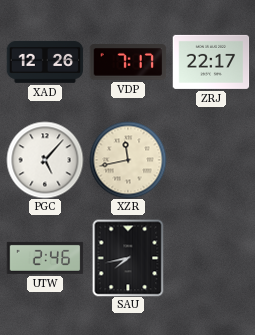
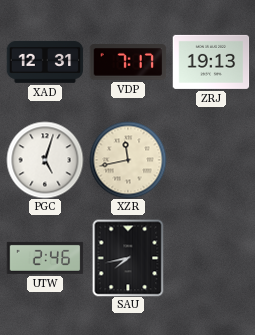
XAD: 12:26 -> 12:31
ZRJ: 22:17 -> 19:13
PGC: 5:07 -> 5:03
